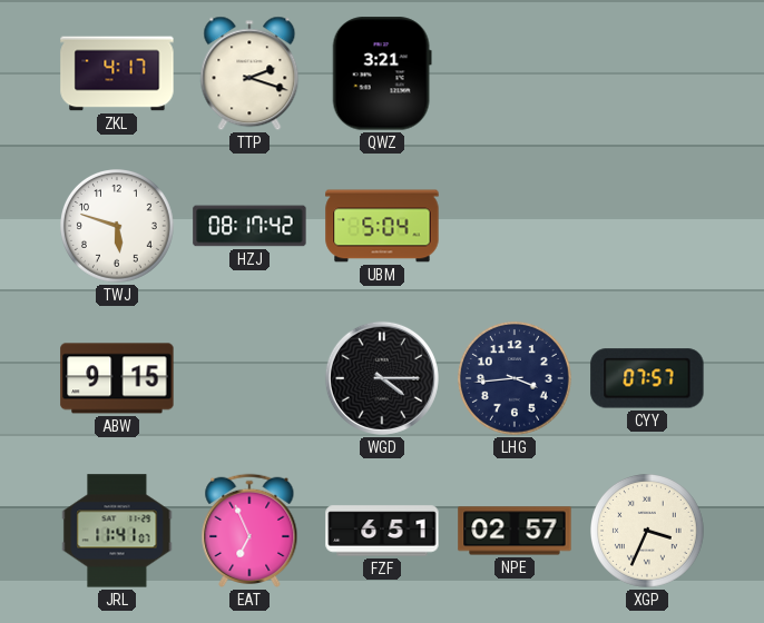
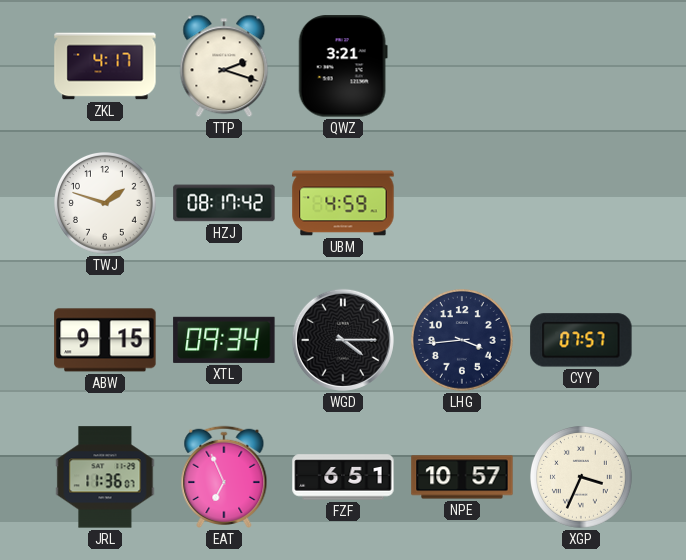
TWJ: 5:48 -> 1:48
UBM: 5:04 -> 4:59
XTL: none -> 09:34
JRL: 11:41 -> 11:36
NPE: 02:57 -> 10:57
